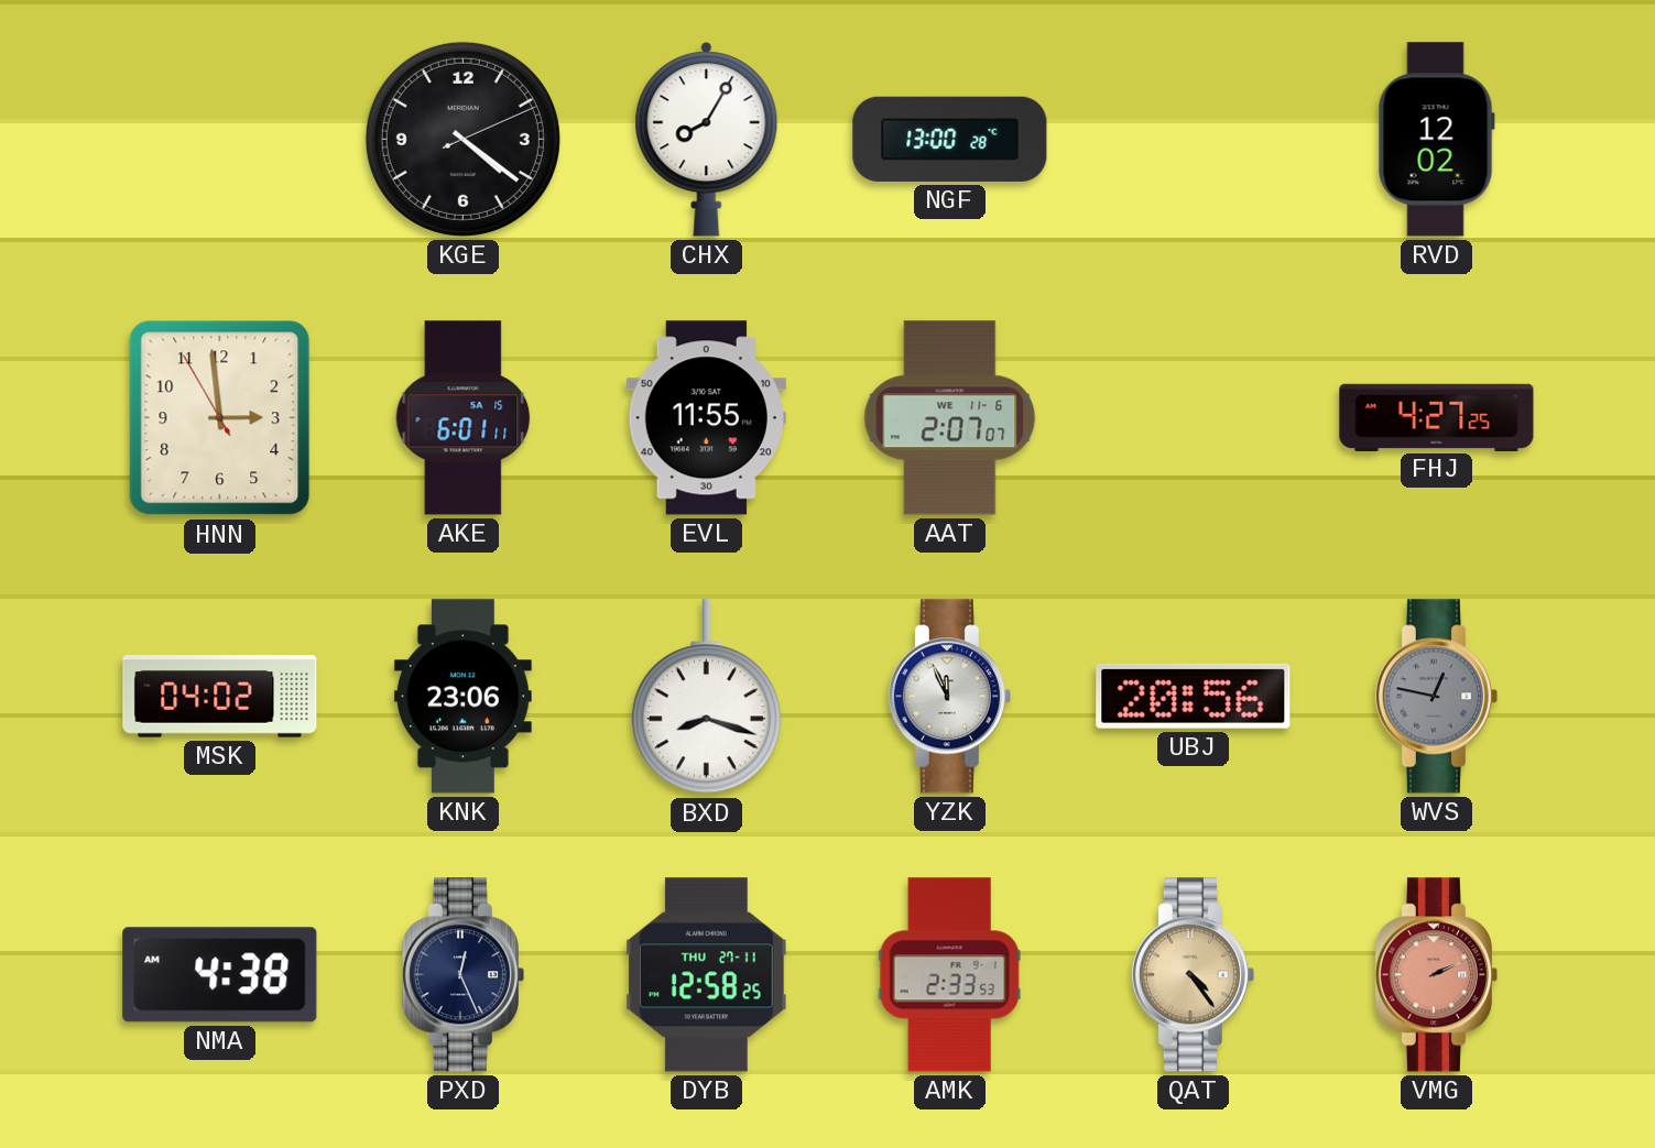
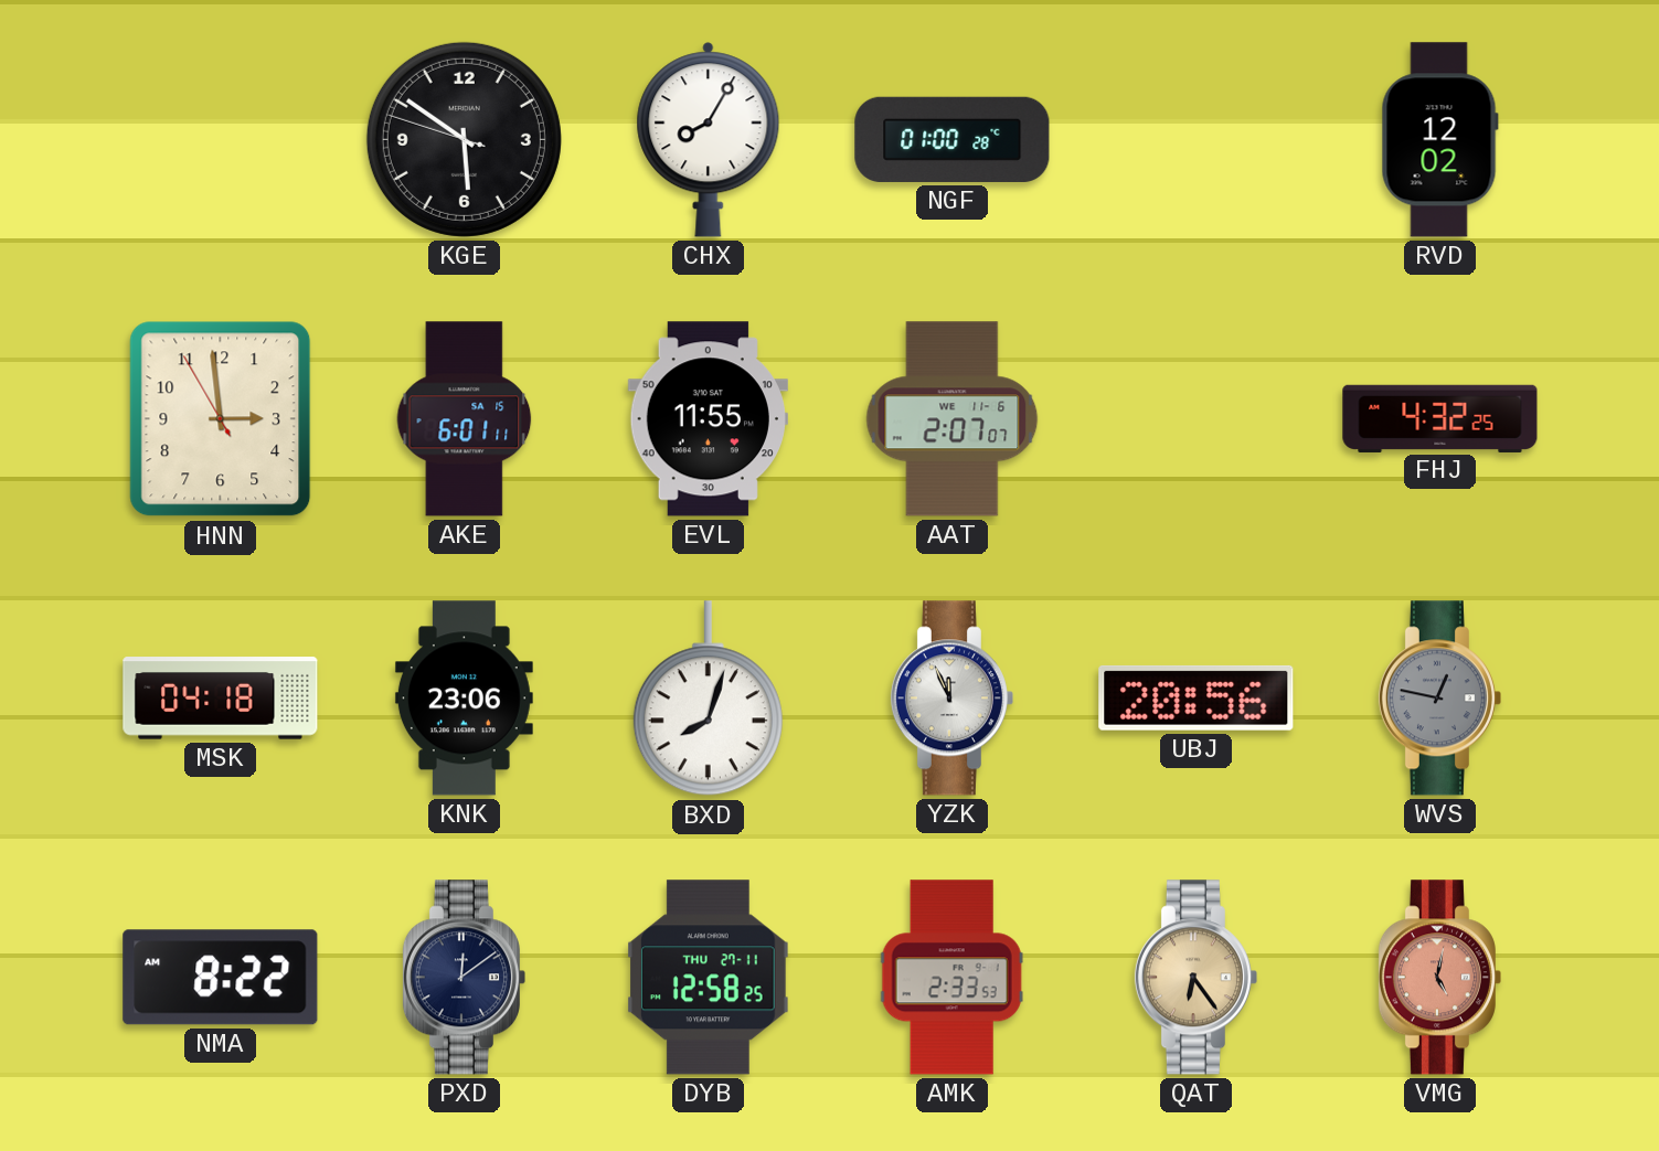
KGE: 4:21 -> 5:50
NGF: 13:00 -> 01:00
FHJ: 4:27 -> 4:32
MSK: 04:02 -> 04:18
BXD: 8:18 -> 8:03
NMA: 4:38 -> 8:22
PXD: 12:26 -> 12:09
QAT: 4:24 -> 6:24
VMG: 2:11 -> 5:02
